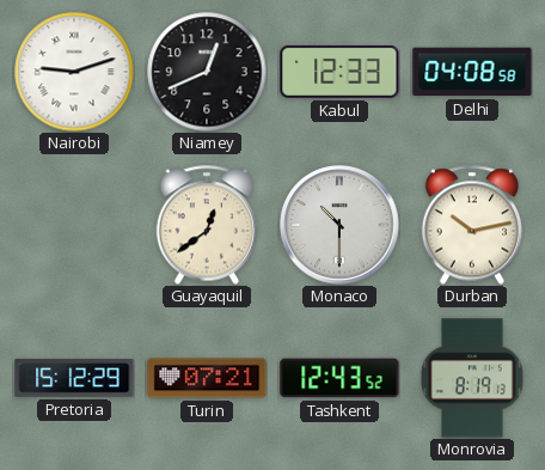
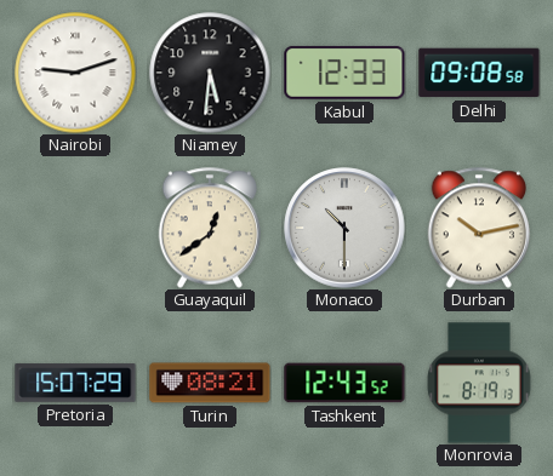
Niamey: 12:41 -> 5:31
Delhi: 04:08 -> 09:08
Pretoria: 15:12 -> 15:07
Turin: 07:21 -> 08:21
